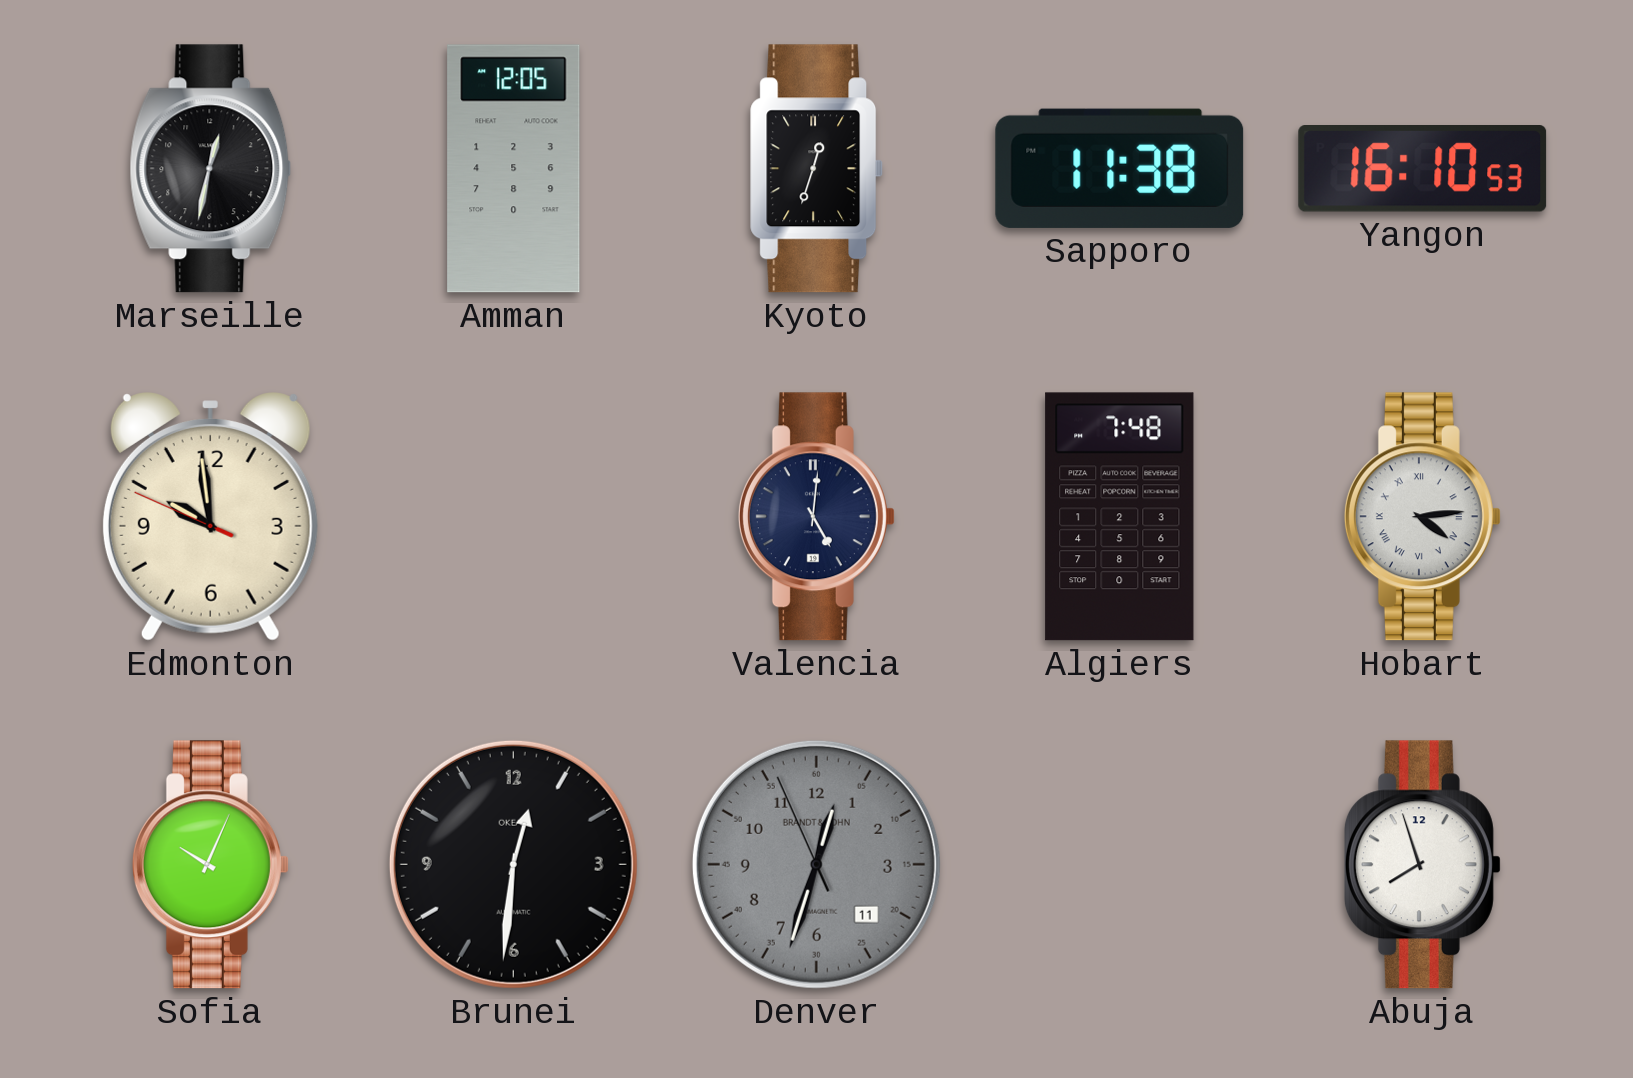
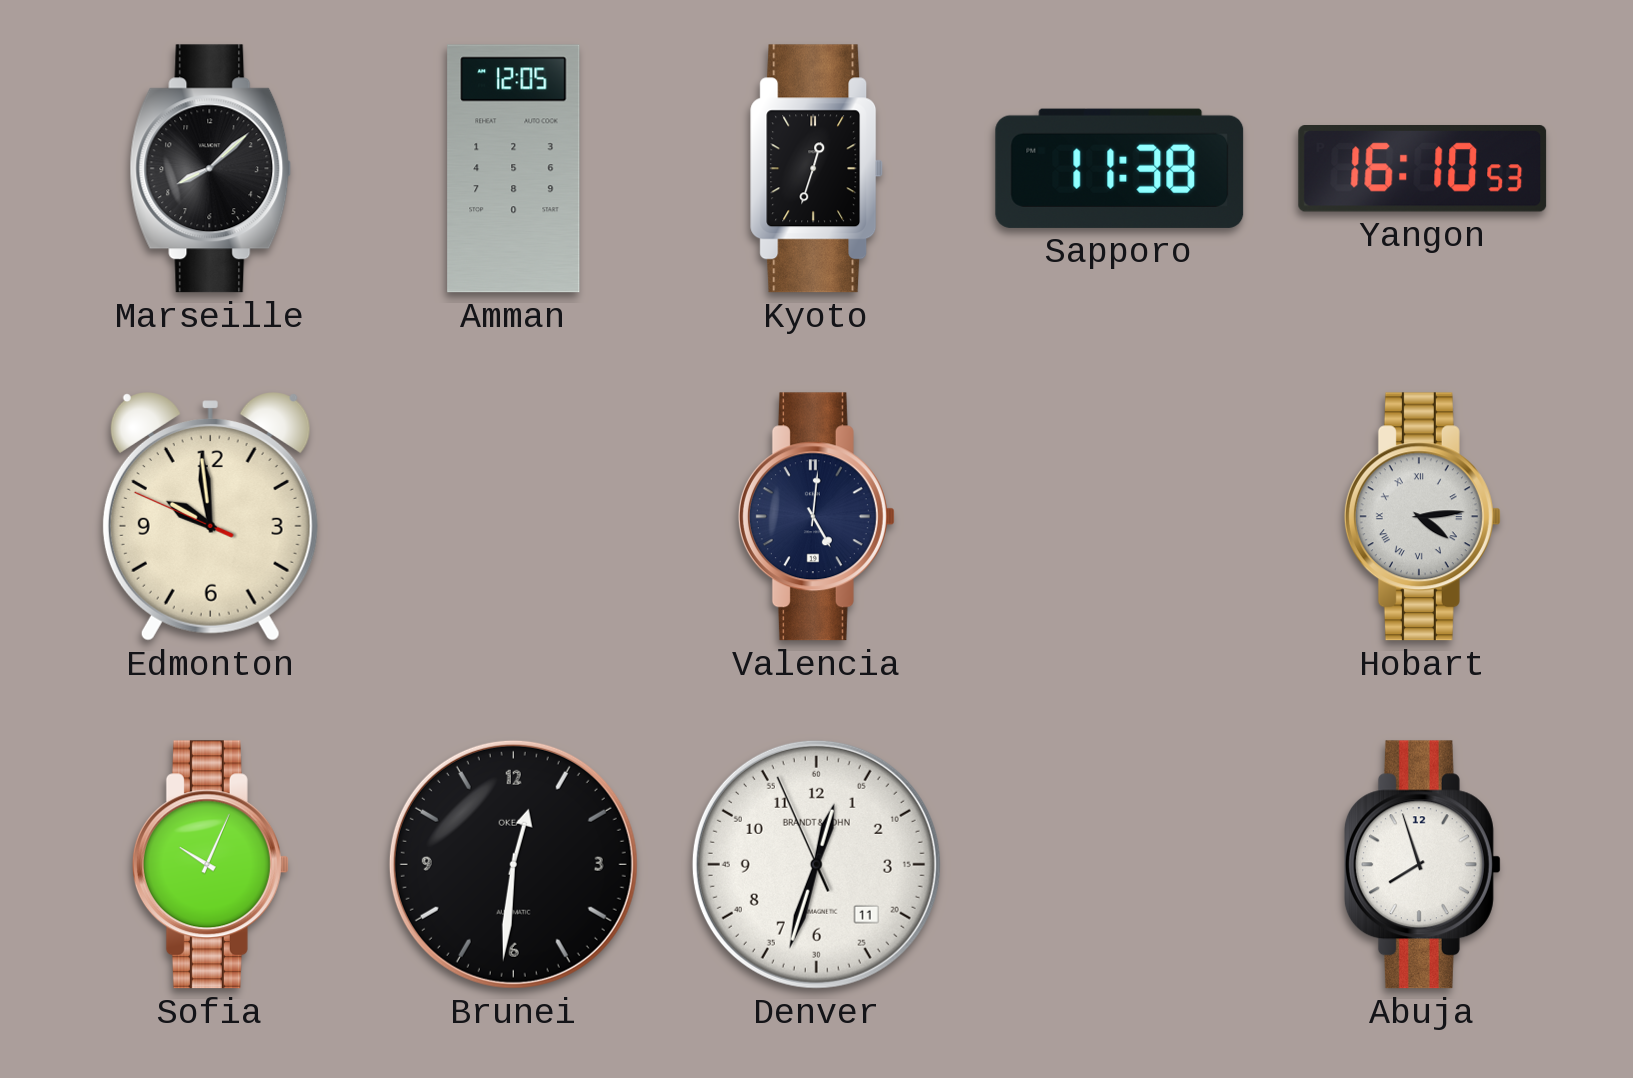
Marseille: 12:32 -> 8:08
Algiers: 7:48 -> none
Denver dial: grey -> white
